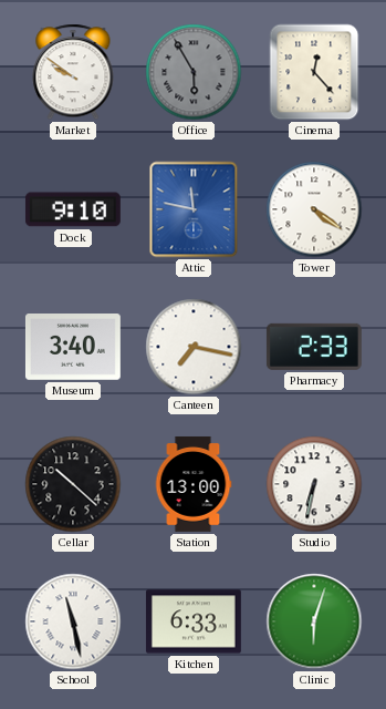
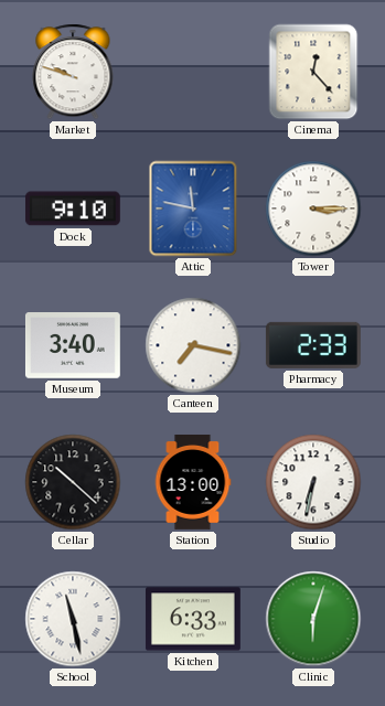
Market: 9:51 -> 9:48
Office: 5:55 -> none
Tower: 4:21 -> 3:15
